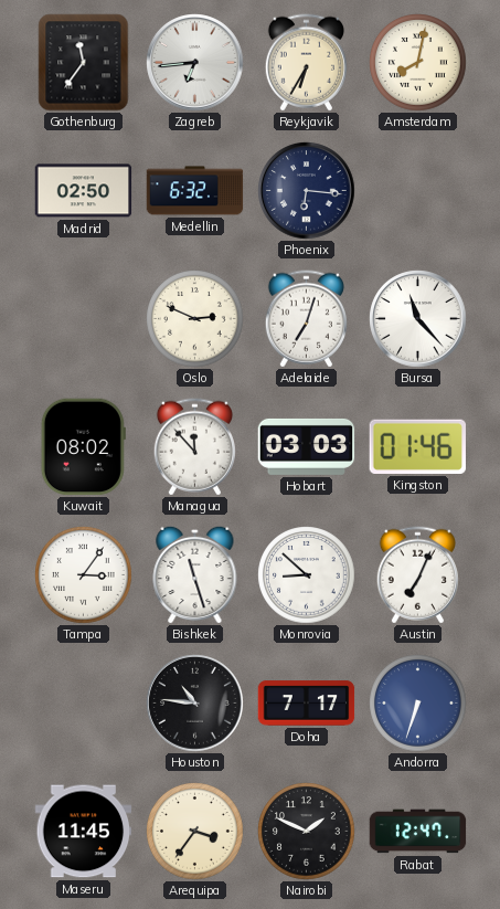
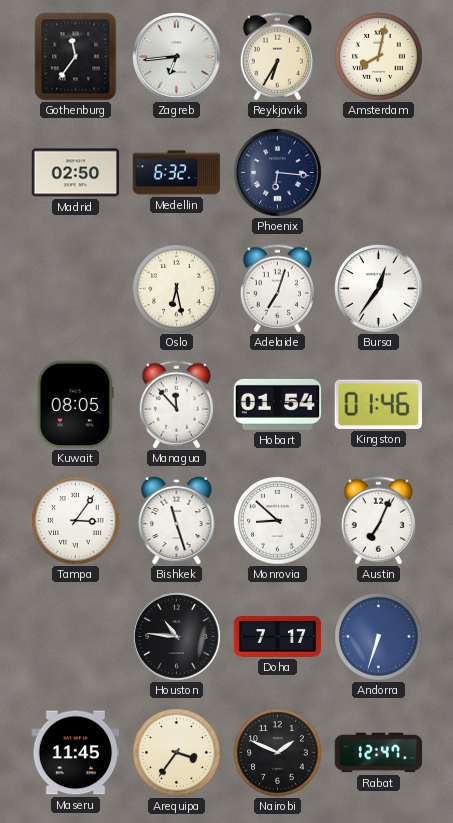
Oslo: 2:49 -> 6:28
Bursa: 11:23 -> 12:36
Kuwait: 08:02 -> 08:05
Hobart: 03:03 -> 01:54
